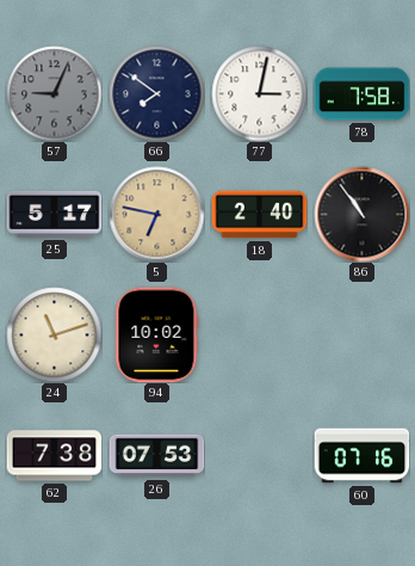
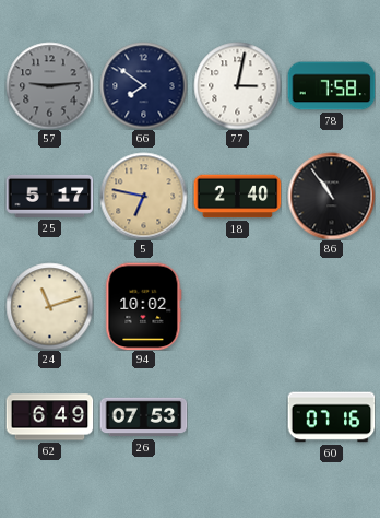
57: 9:04 -> 9:14
62: 7:38 -> 6:49
